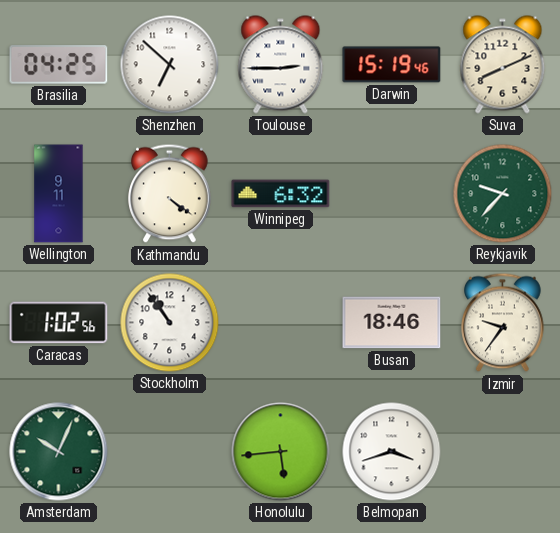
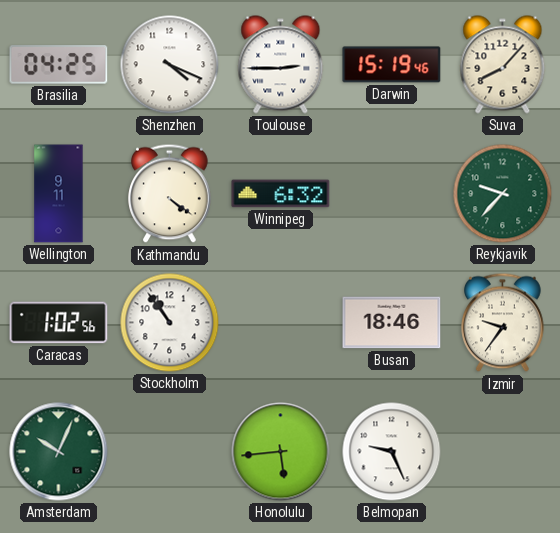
Shenzhen: 6:52 -> 4:19
Suva: 8:11 -> 8:07
Belmopan: 3:42 -> 9:26
